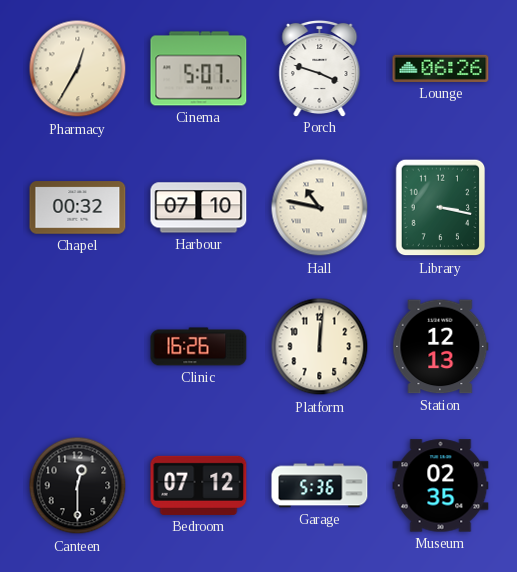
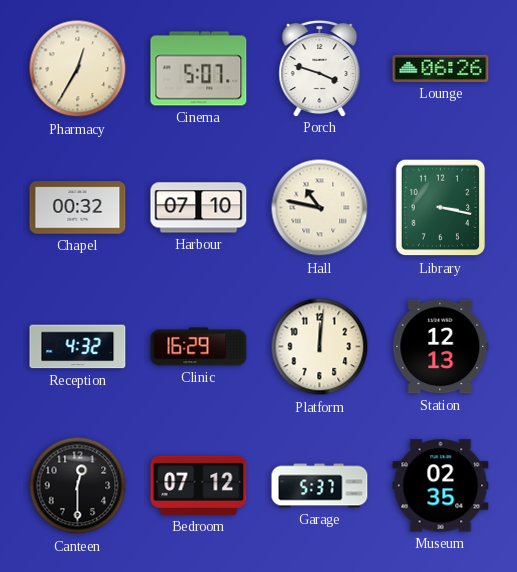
Reception: none -> 4:32
Clinic: 16:26 -> 16:29
Garage: 5:36 -> 5:37
